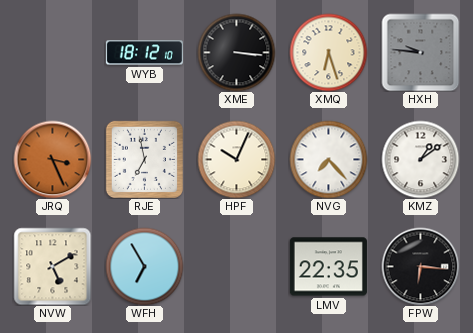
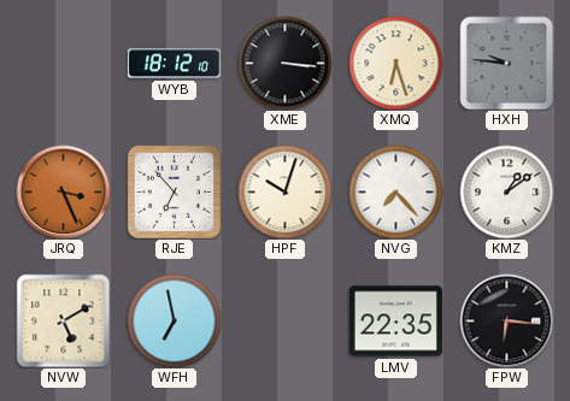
RJE: 6:58 -> 6:53
HPF: 10:04 -> 10:03
WFH: 6:55 -> 6:58
